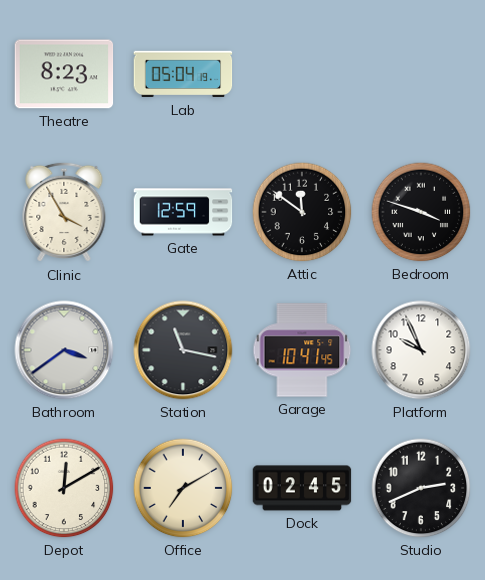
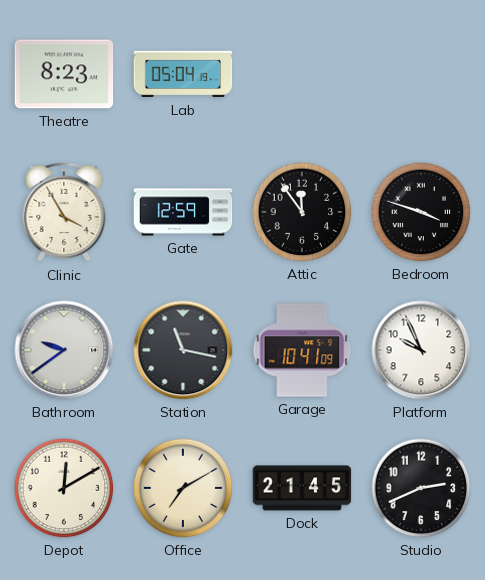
Attic: 11:51 -> 11:54
Bathroom: 3:39 -> 9:39
Garage: 10:41:45 -> 10:41:09
Dock: 02:45 -> 21:45
